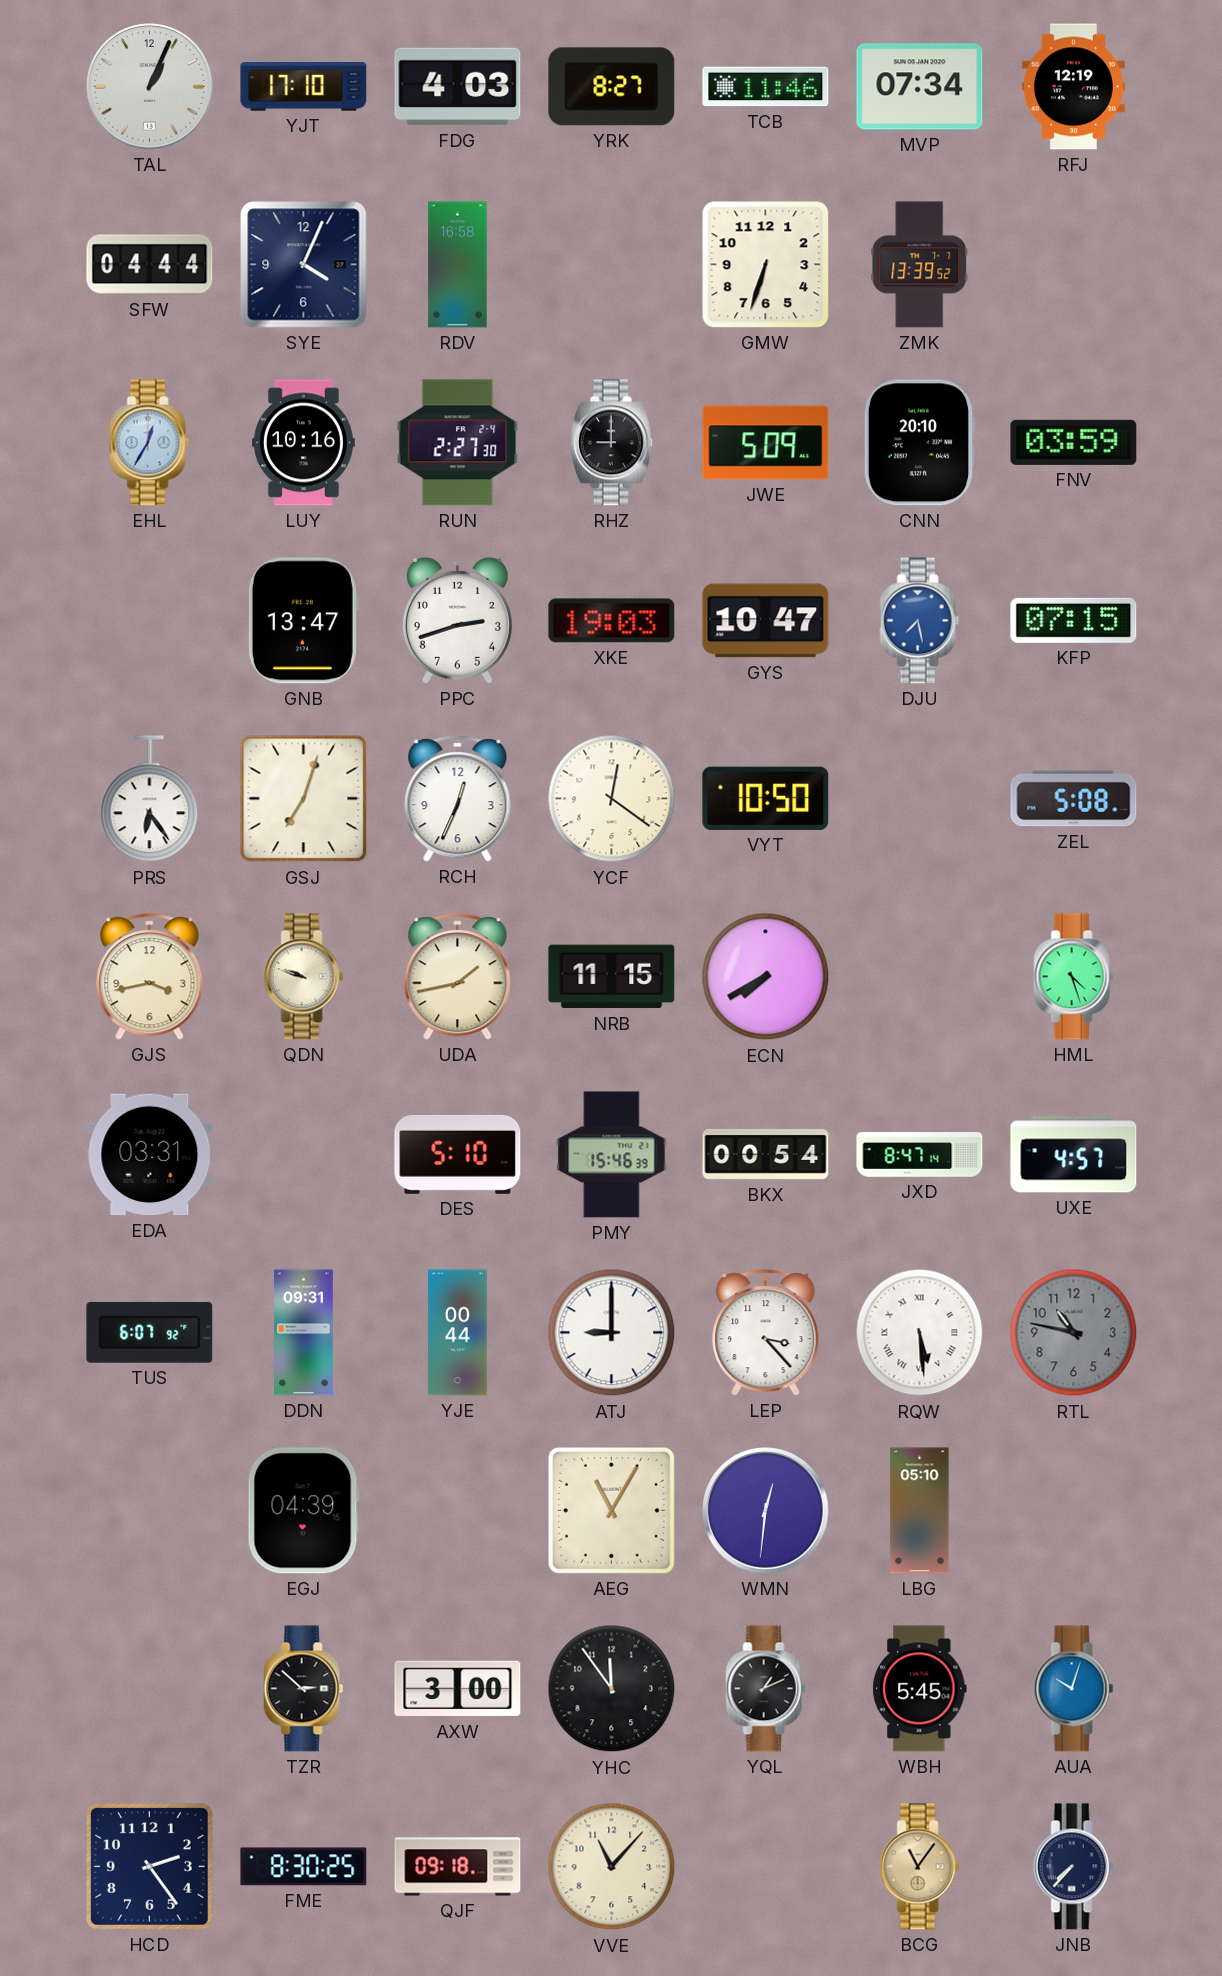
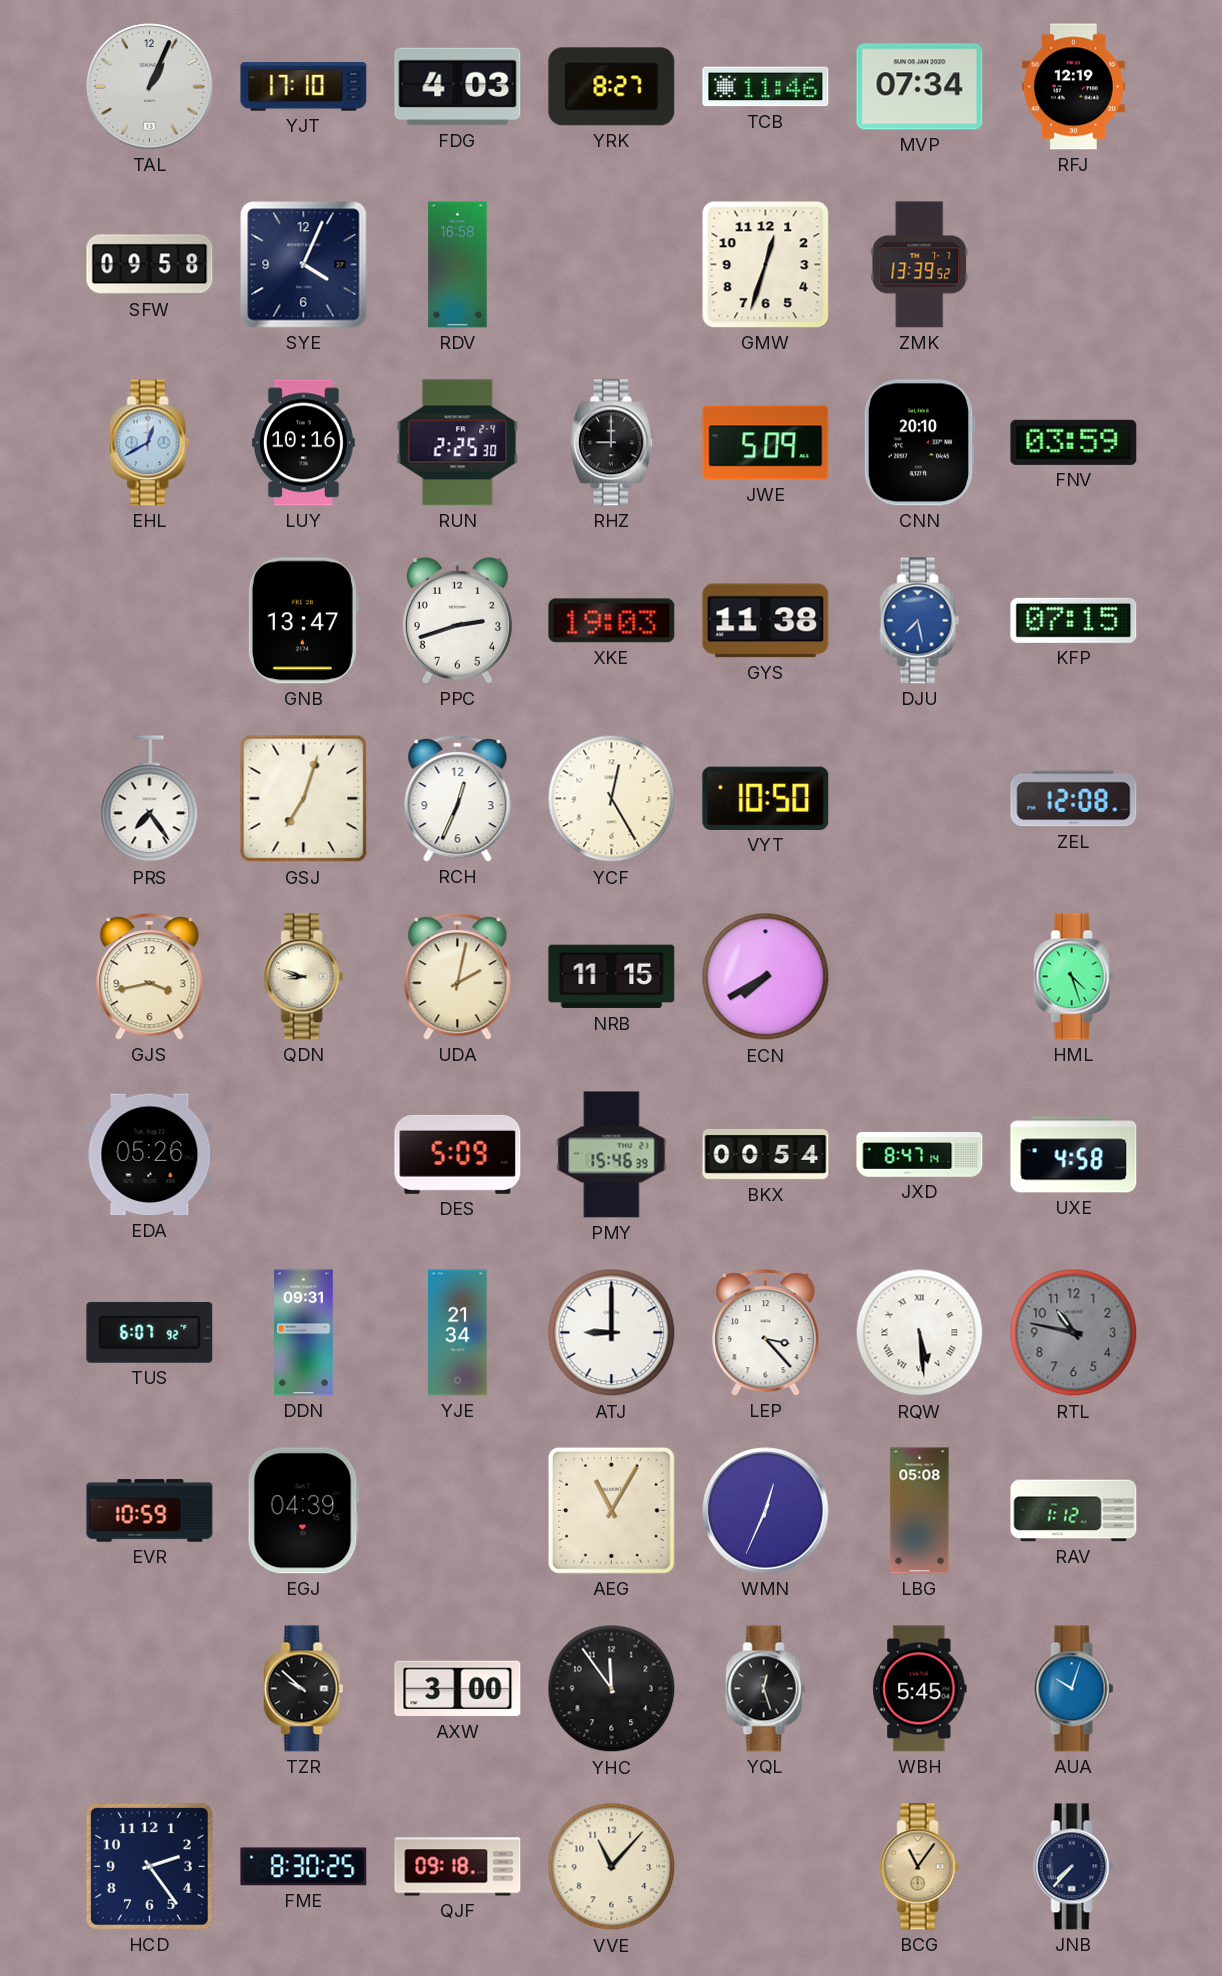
SFW: 04:44 -> 09:58
GMW: 6:33 -> 12:33
EHL: 12:35 -> 12:40
RUN: 2:27 -> 2:25
GYS: 10:47 -> 11:38
PRS: 6:24 -> 7:24
YCF: 12:21 -> 12:25
ZEL: 5:08 -> 12:08
QDN: 9:48 -> 8:48
UDA: 1:43 -> 2:02
EDA: 03:31 -> 05:26
DES: 5:10 -> 5:09
UXE: 4:57 -> 4:58
YJE: 00:44 -> 21:34
EVR: none -> 10:59
WMN: 12:31 -> 12:34
LBG: 05:10 -> 05:08
RAV: none -> 1:12
TZR: 2:52 -> 9:52
YQL: 1:11 -> 12:27
